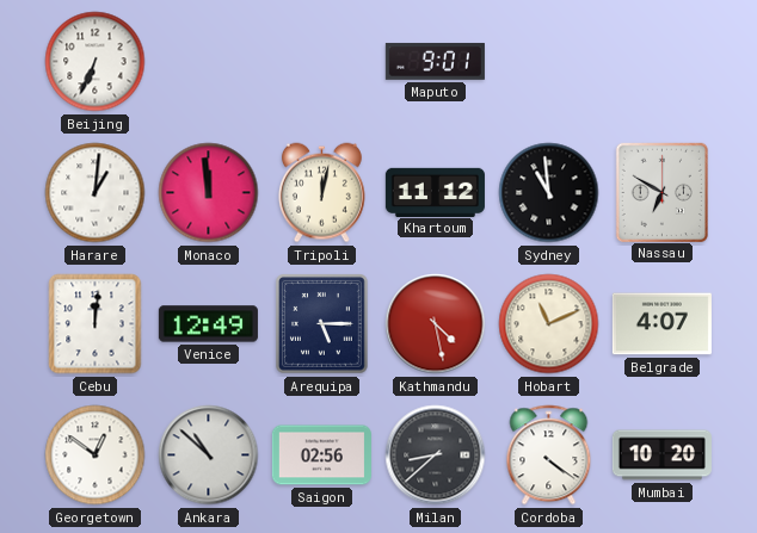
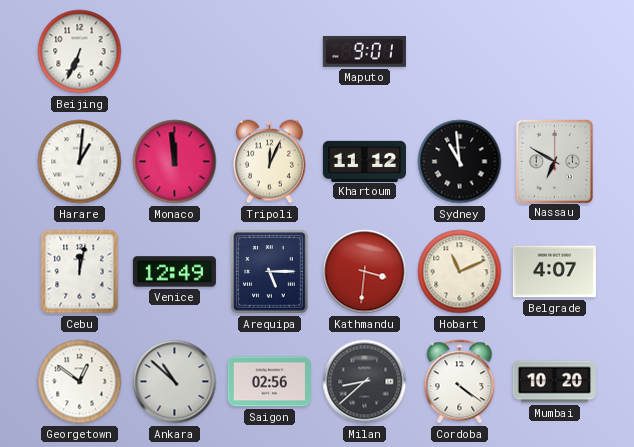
Tripoli: 12:02 -> 12:04
Cebu: 12:01 -> 12:02
Kathmandu: 4:28 -> 3:31
